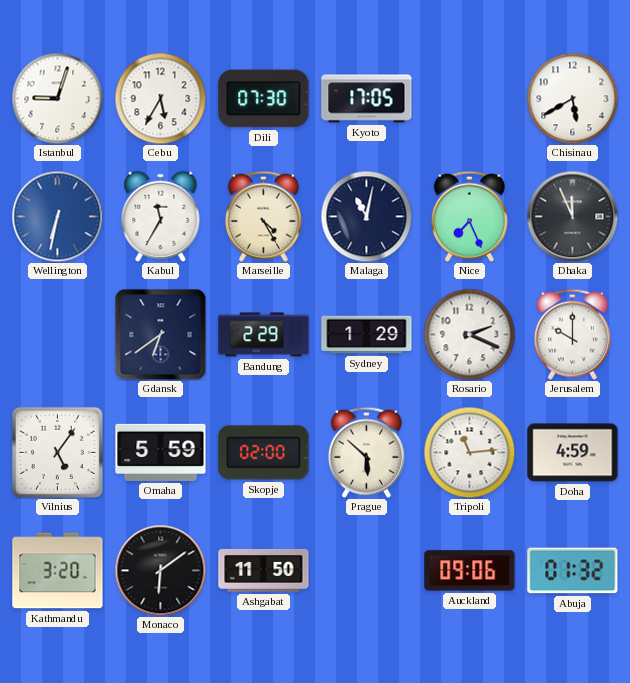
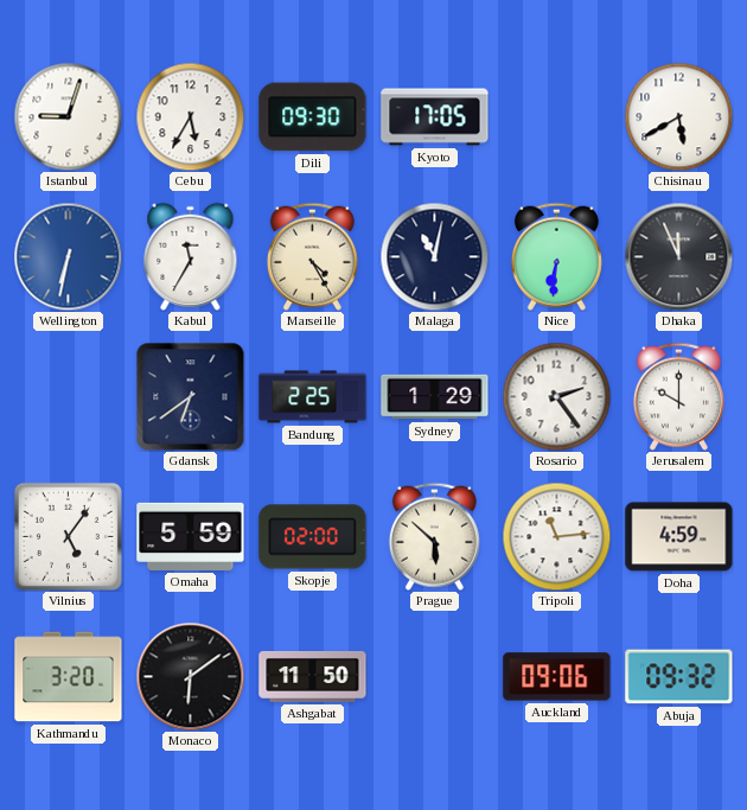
Dili: 07:30 -> 09:30
Nice: 7:26 -> 6:31
Bandung: 2:29 -> 2:25
Rosario: 2:19 -> 2:24
Abuja: 01:32 -> 09:32
